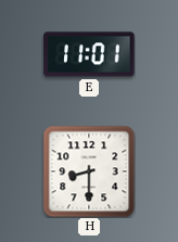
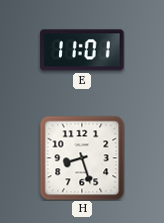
H: 8:30 -> 8:27
